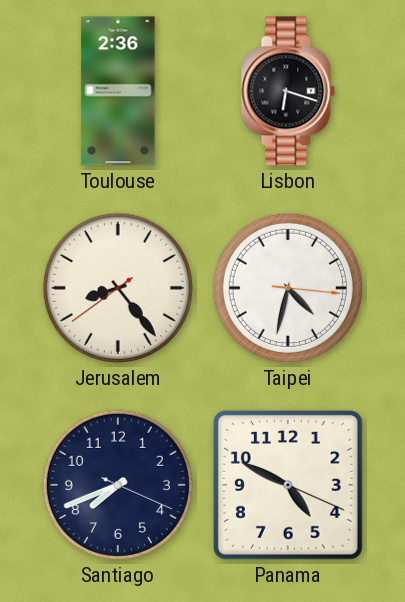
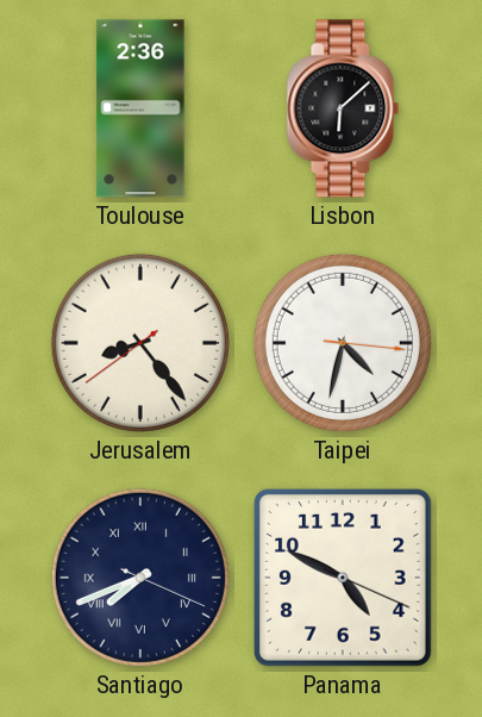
Lisbon: 6:18 -> 6:08
Santiago numerals: Arabic -> Roman
